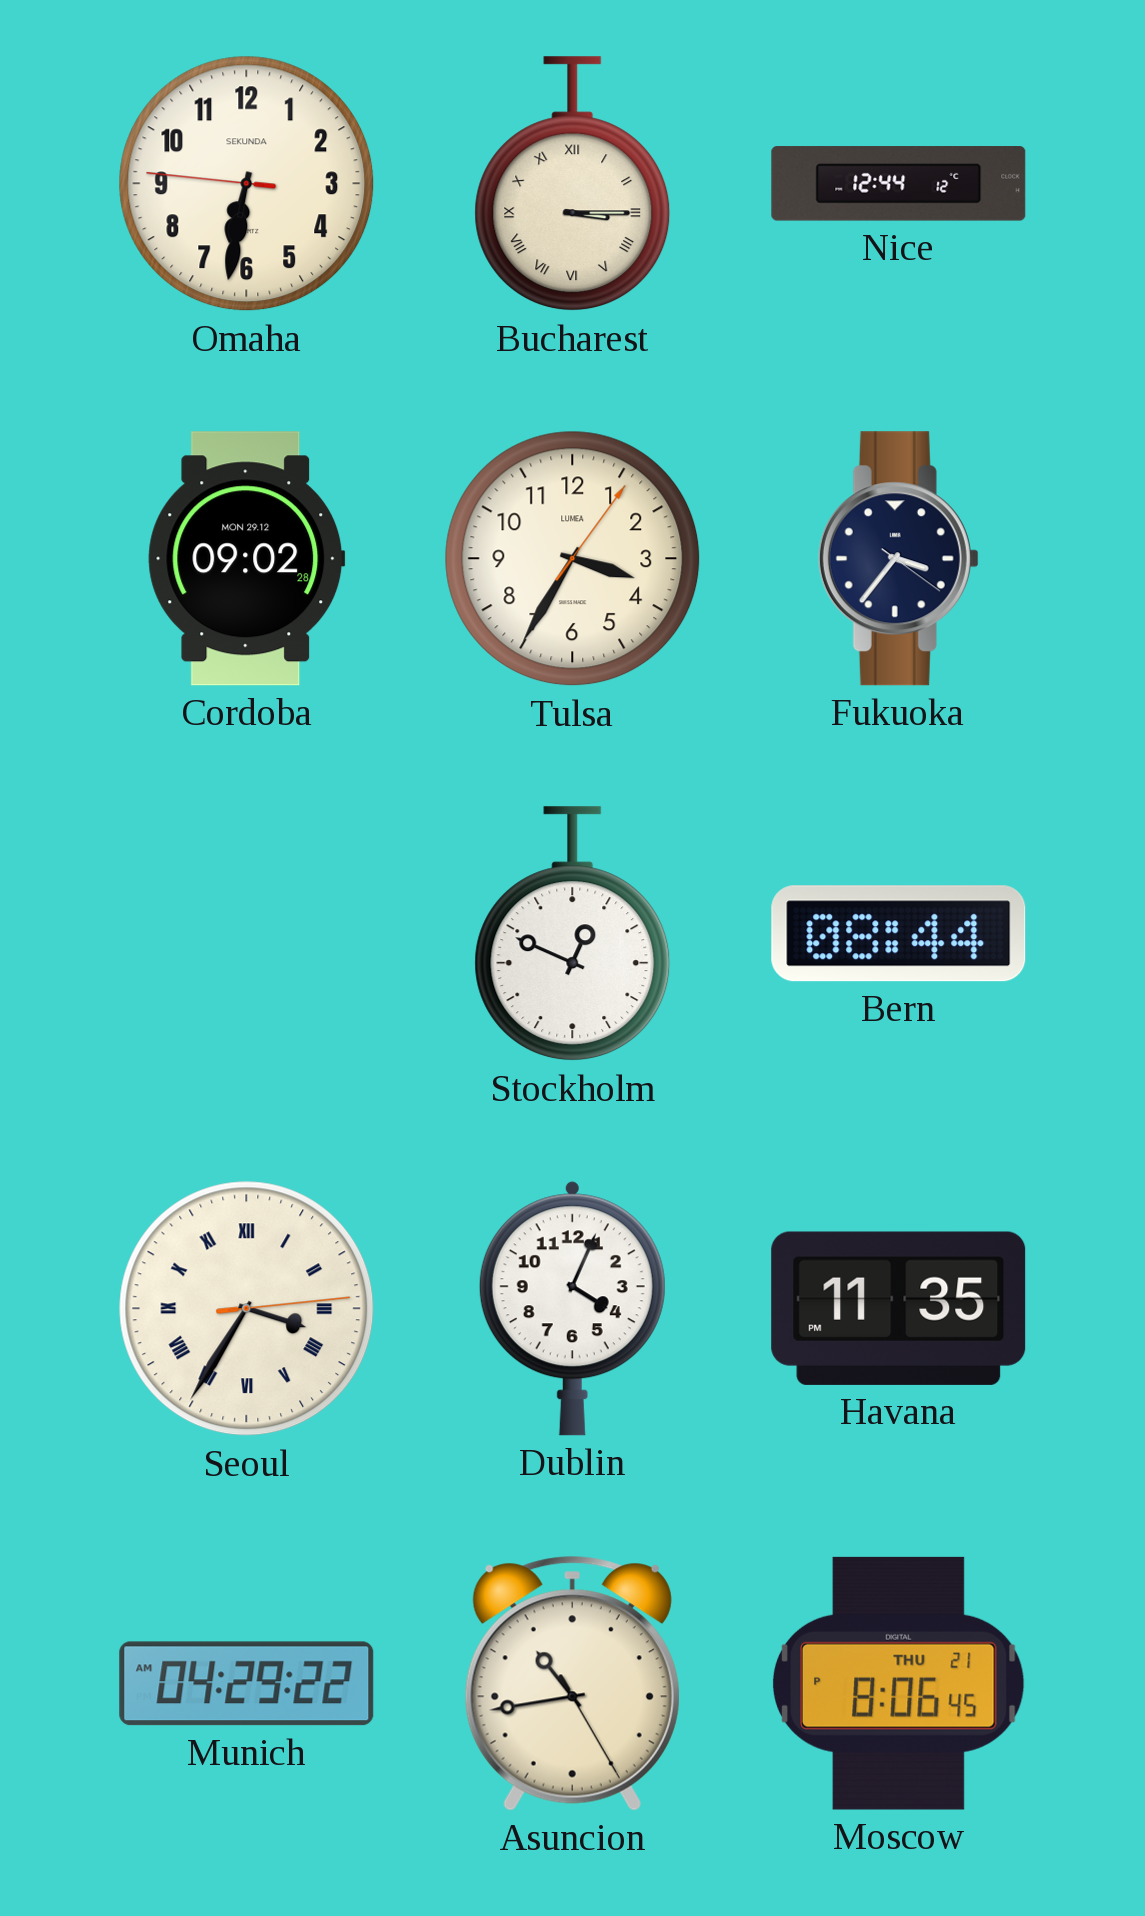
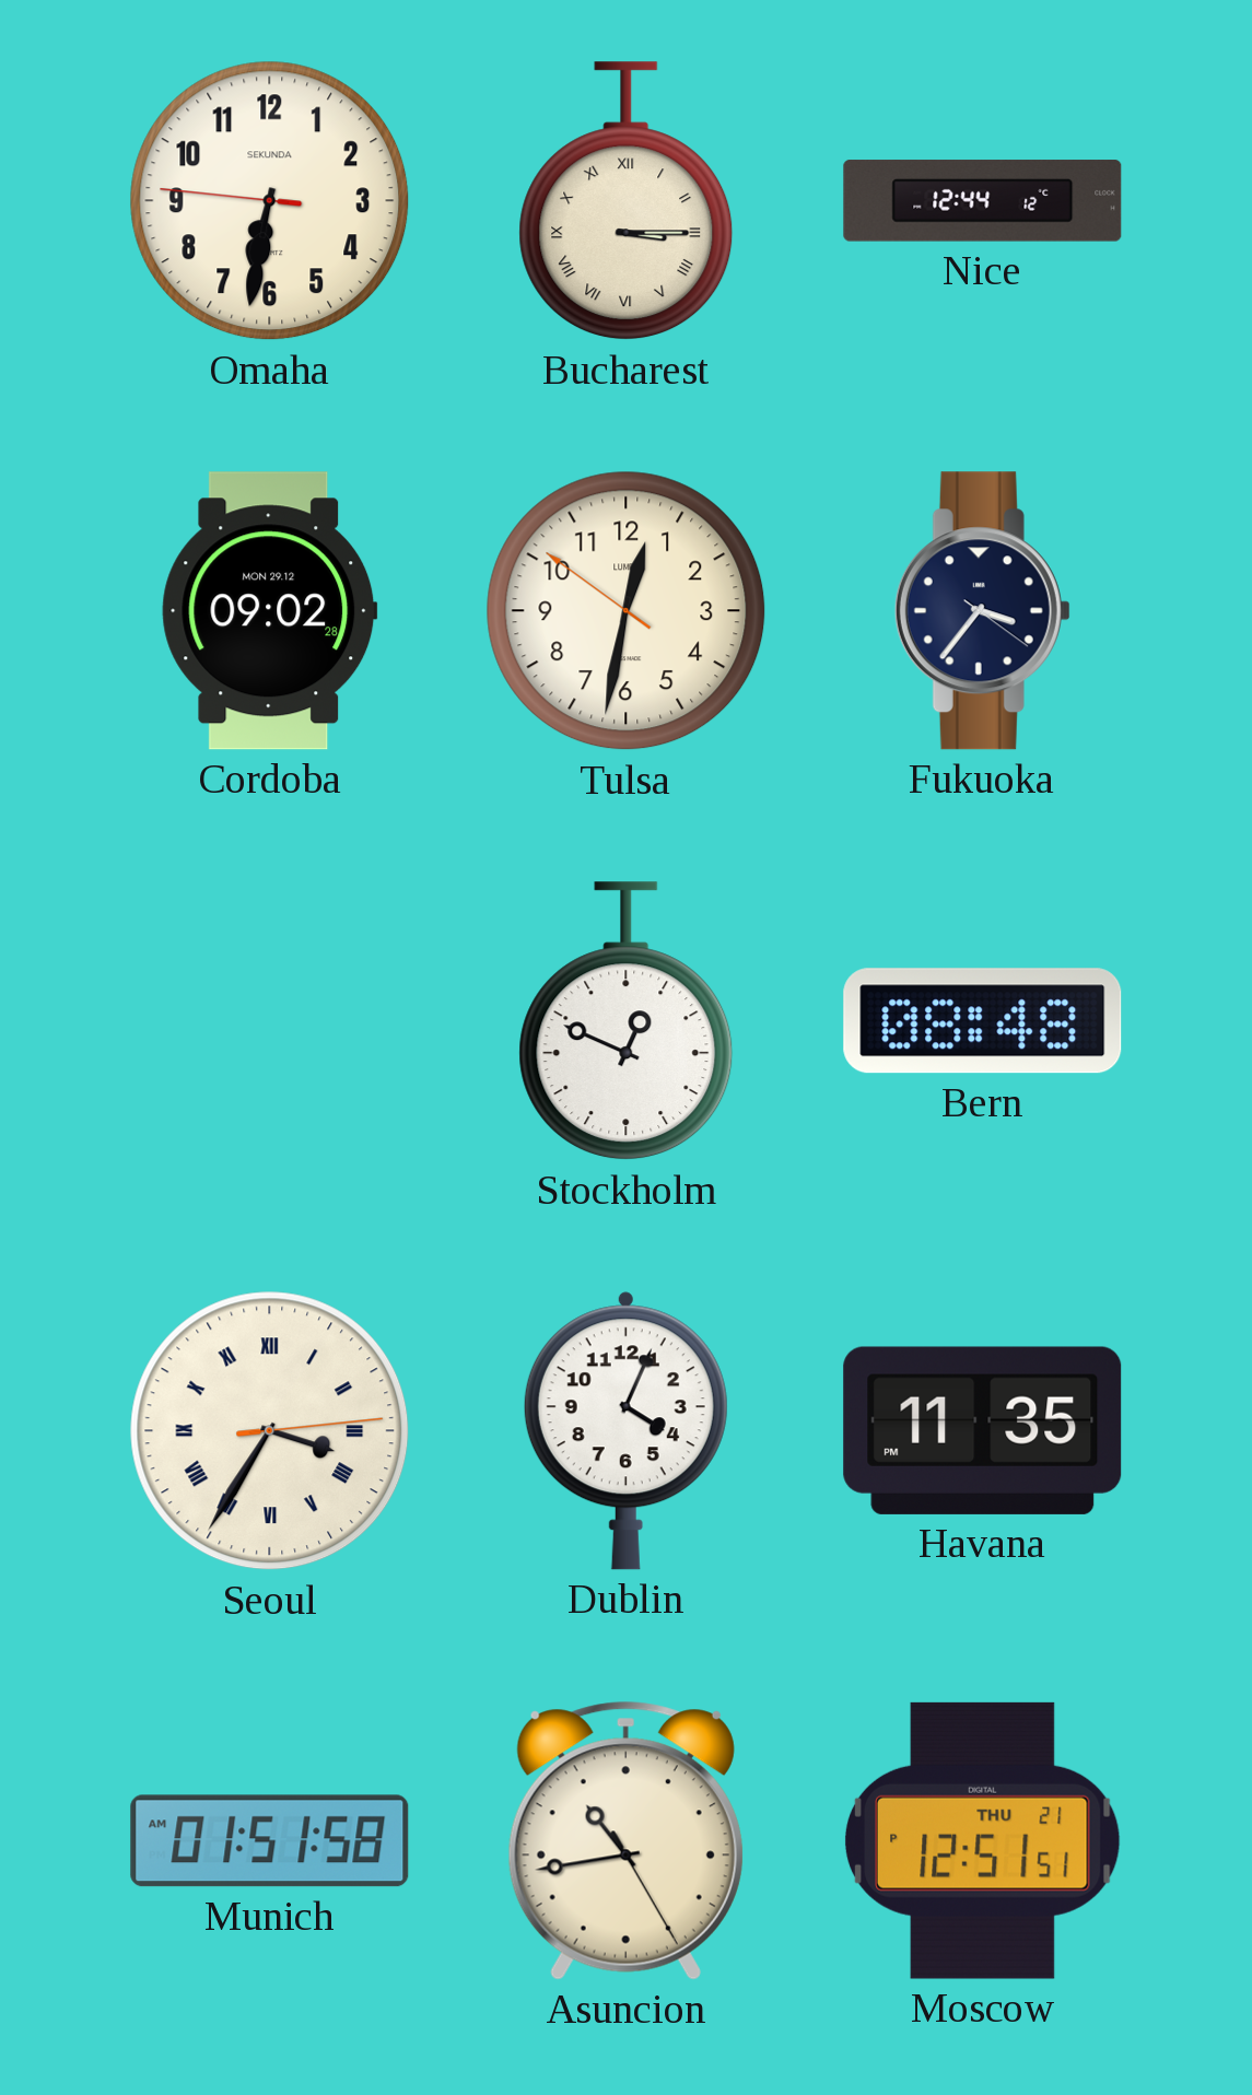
Tulsa: 3:35 -> 12:31
Bern: 08:44 -> 08:48
Munich: 04:29 -> 01:51
Moscow: 8:06 -> 12:51
